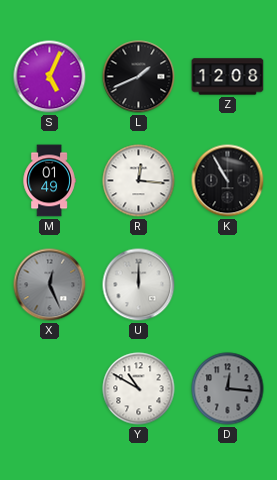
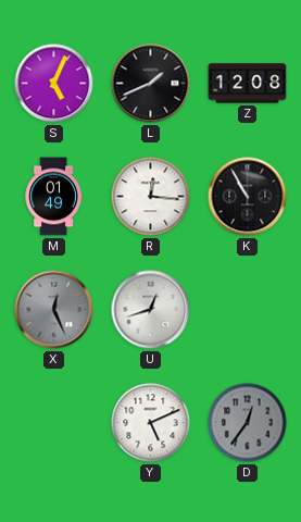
U: 12:00 -> 12:42
Y: 10:50 -> 5:11
D: 12:16 -> 12:36
